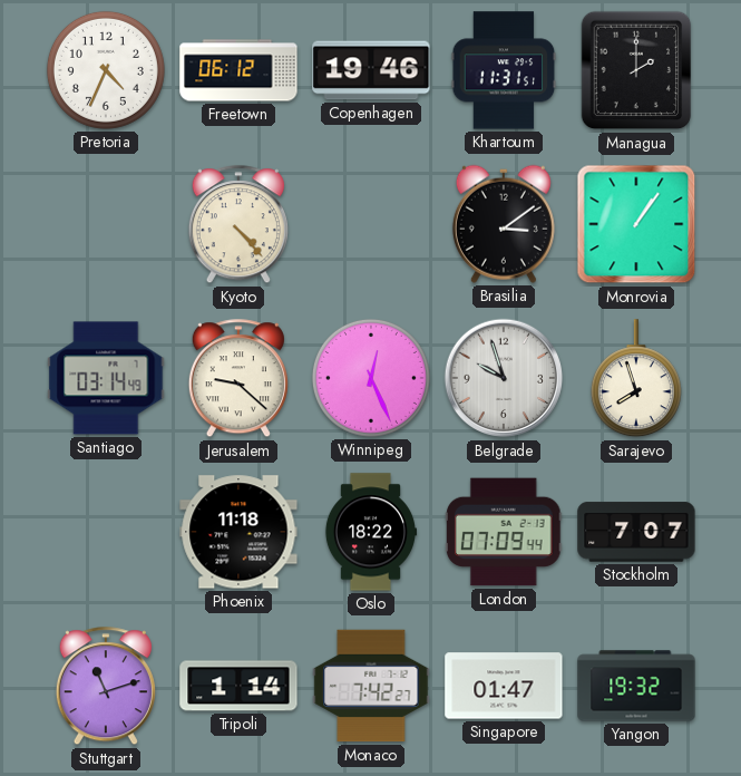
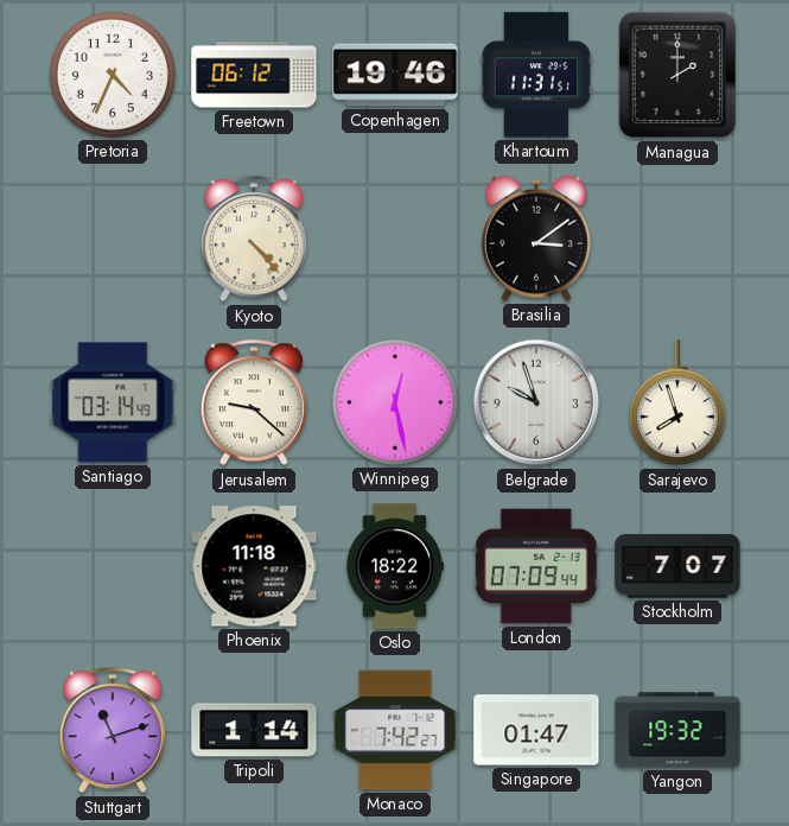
Monrovia: 1:06 -> none
Winnipeg: 12:26 -> 12:28
